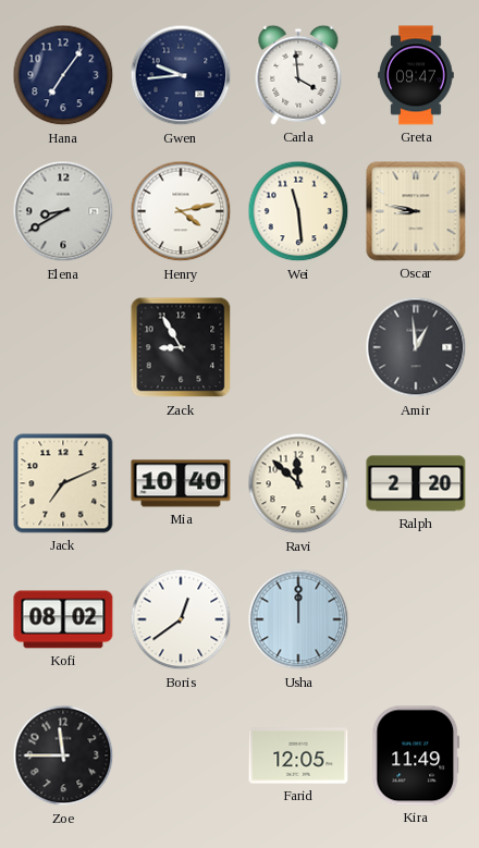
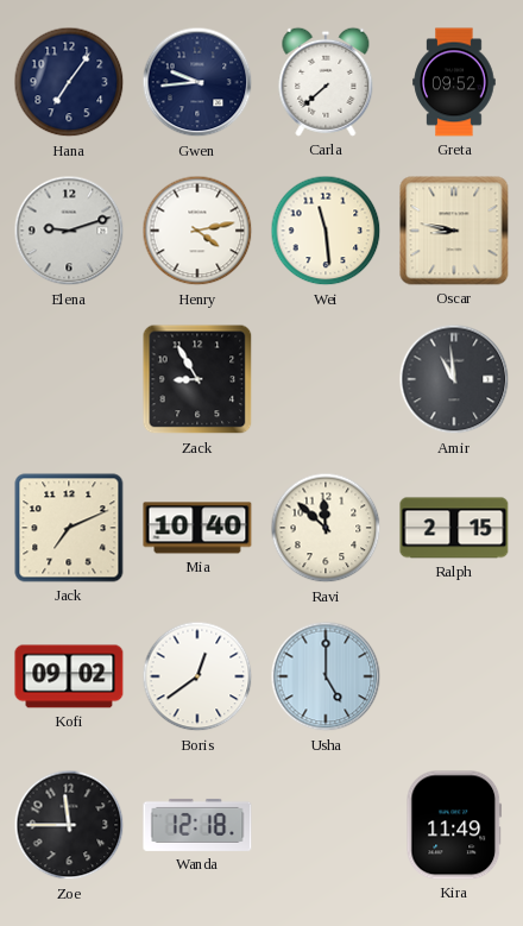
Carla: 3:59 -> 7:38
Greta: 09:47 -> 09:52
Elena: 8:40 -> 9:12
Amir: 12:59 -> 10:59
Ralph: 2:20 -> 2:15
Kofi: 08:02 -> 09:02
Usha: 12:00 -> 5:00
Wanda: none -> 12:18
Farid: 12:05 -> none
